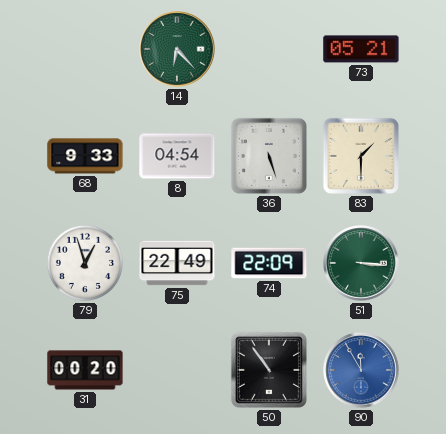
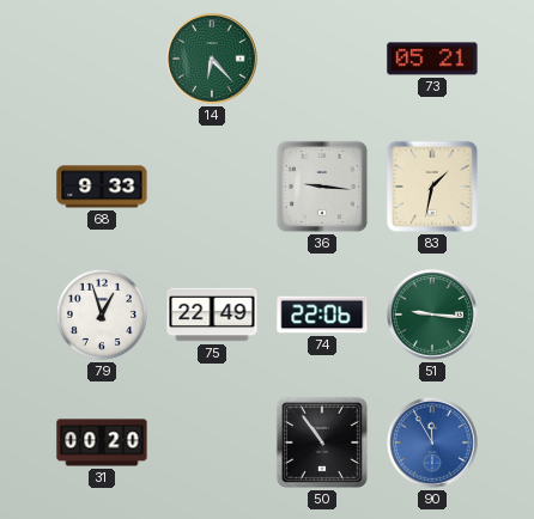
8: 04:54 -> none
36: 5:27 -> 9:16
83: 1:30 -> 1:32
74: 22:09 -> 22:06
51: 3:16 -> 9:16
